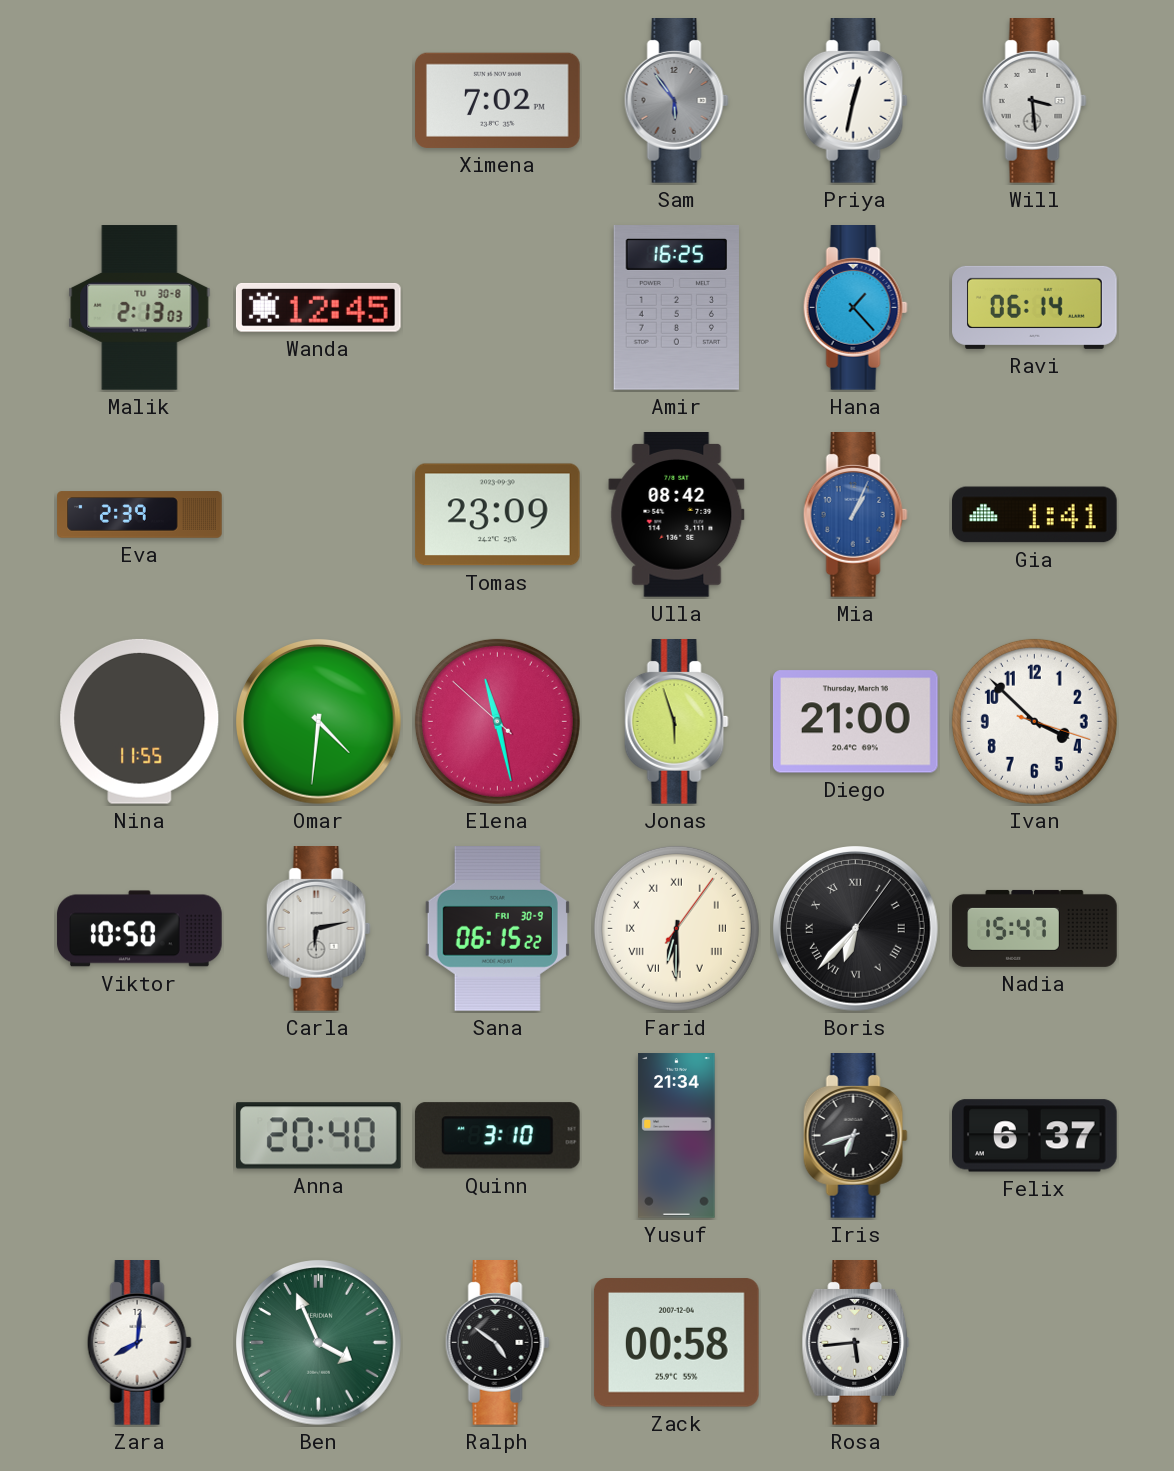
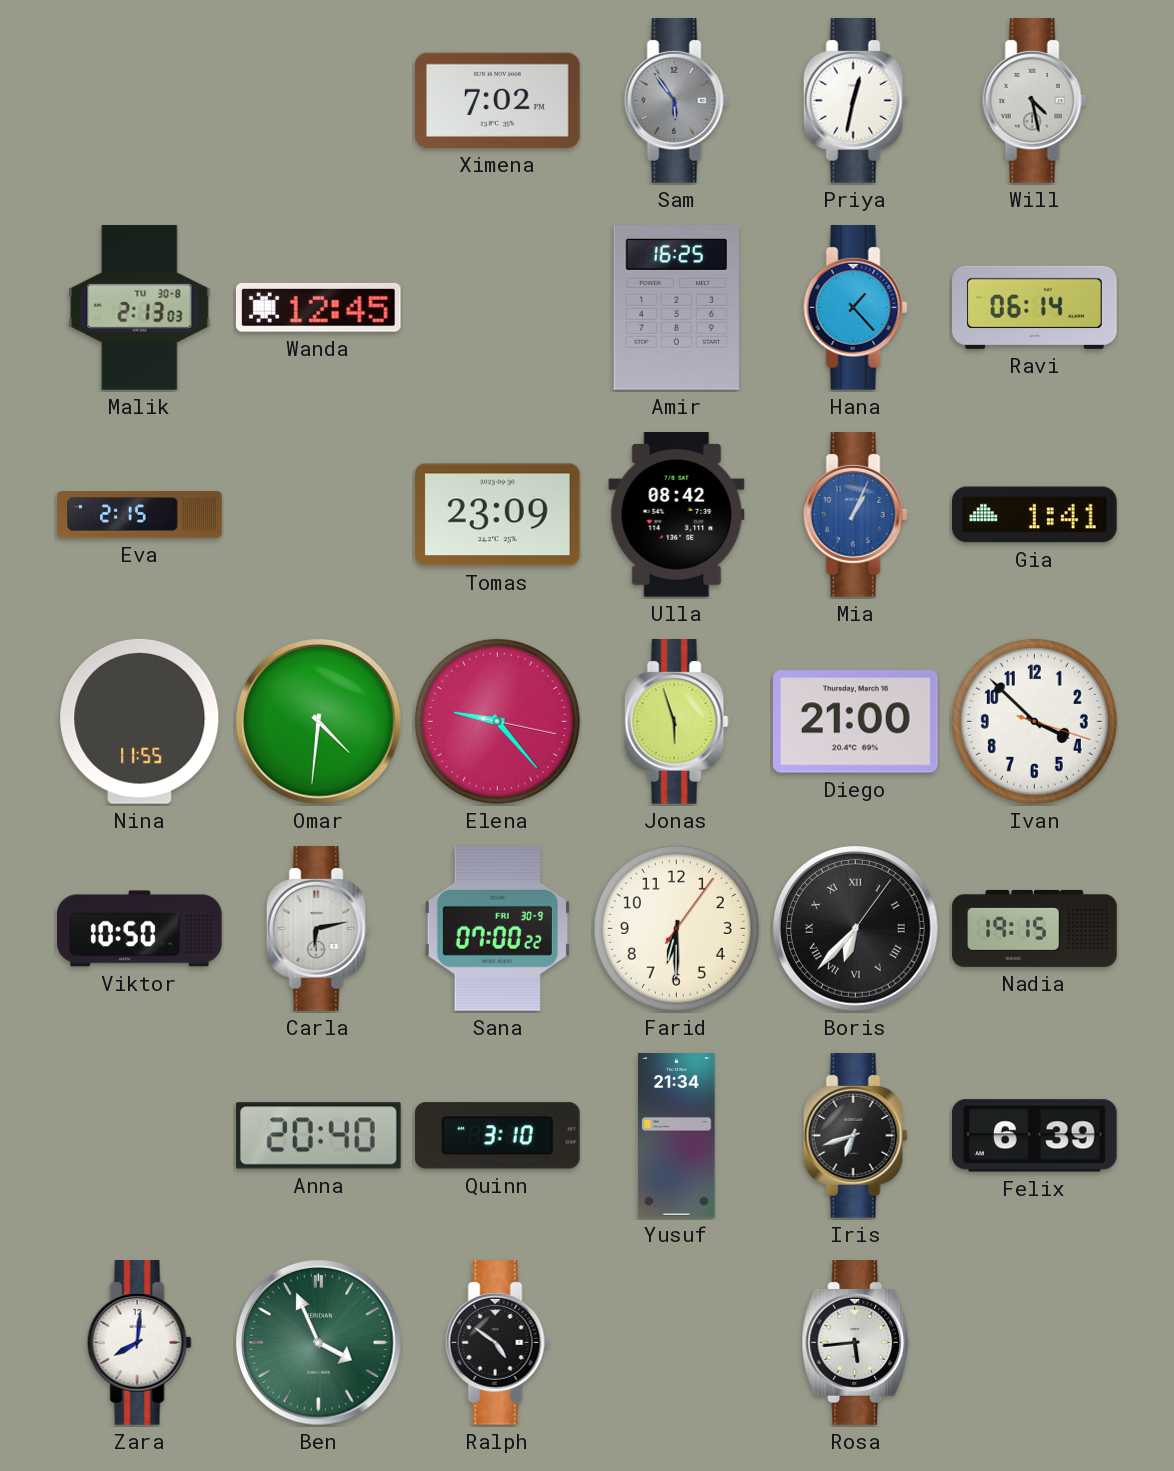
Will: 3:29 -> 4:28
Eva: 2:39 -> 2:15
Elena: 11:27 -> 9:23
Sana: 06:15 -> 07:00
Farid numerals: Roman -> Arabic
Nadia: 15:47 -> 19:15
Felix: 6:37 -> 6:39
Zack: 00:58 -> none
